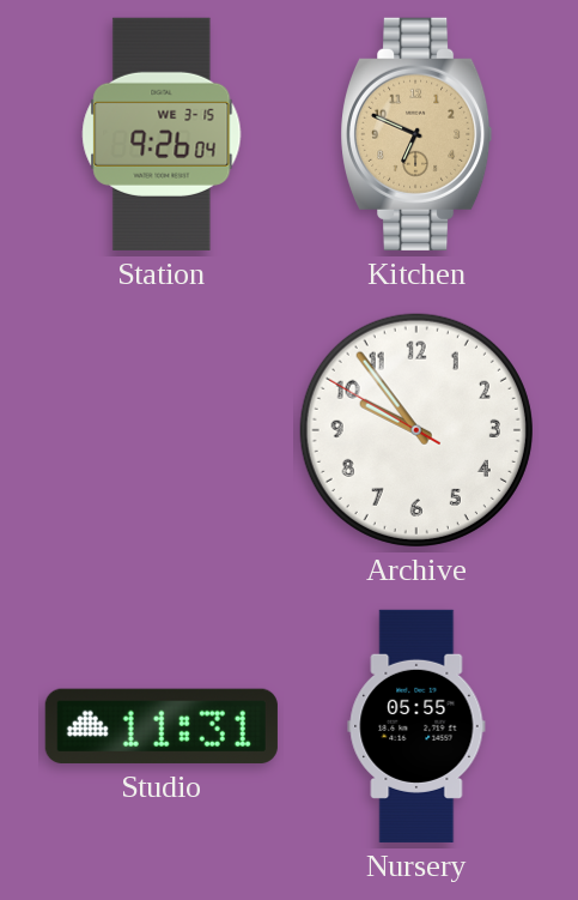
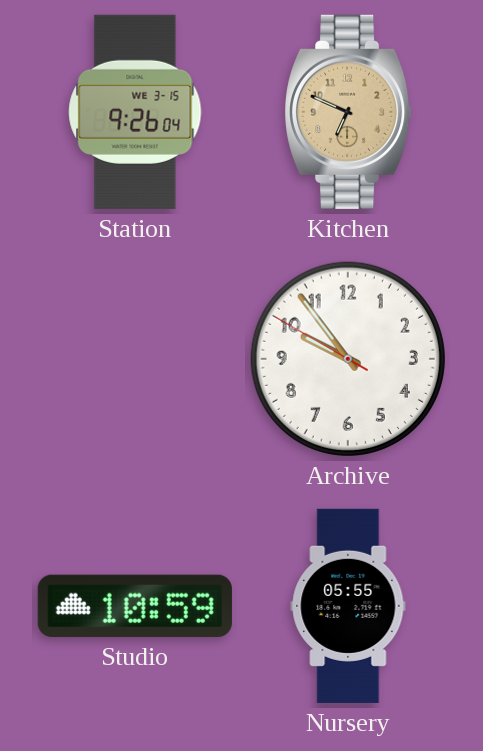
Studio: 11:31 -> 10:59
